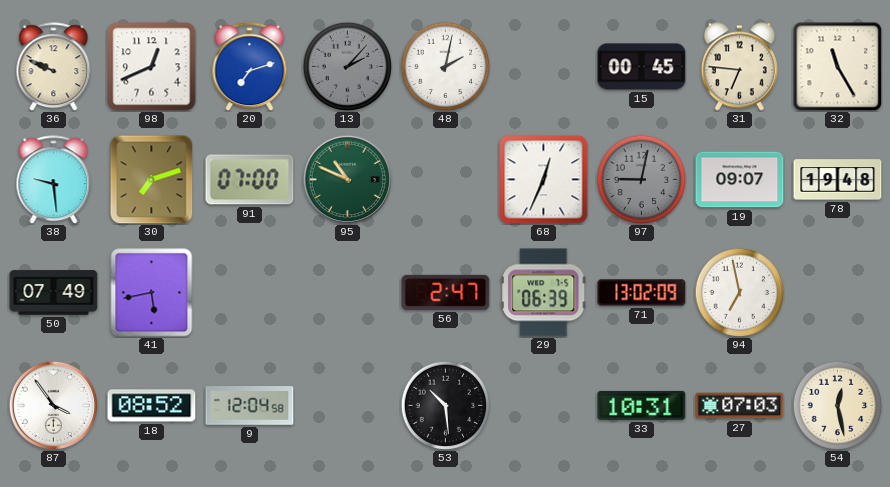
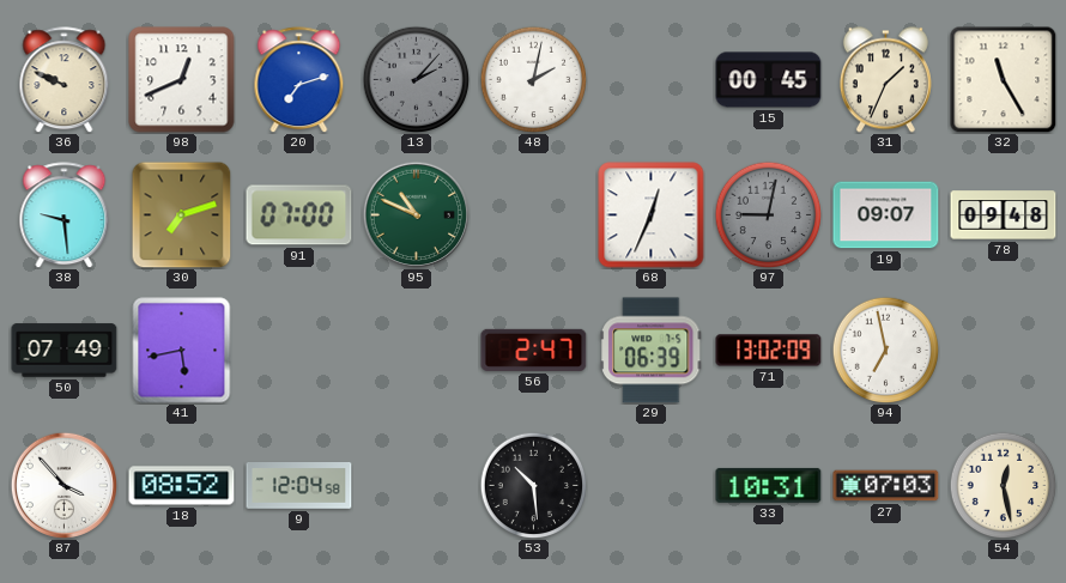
31: 6:46 -> 1:34
78: 19:48 -> 09:48
87: 3:54 -> 3:53
